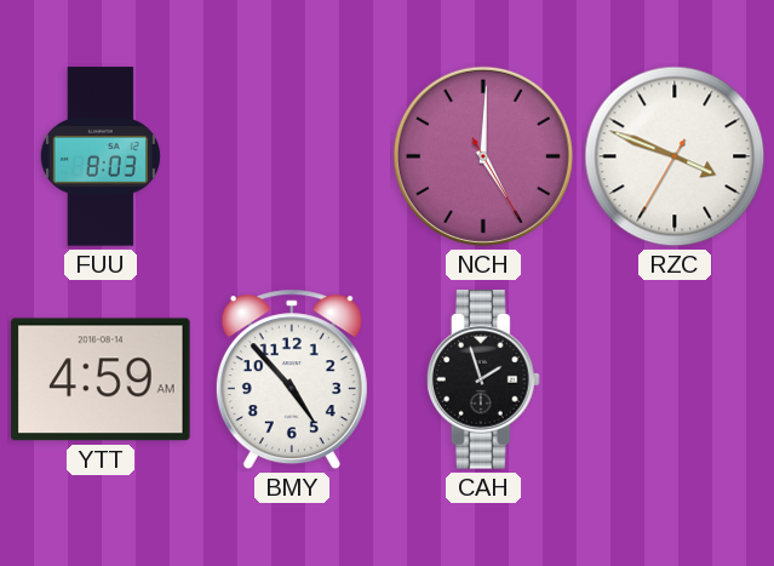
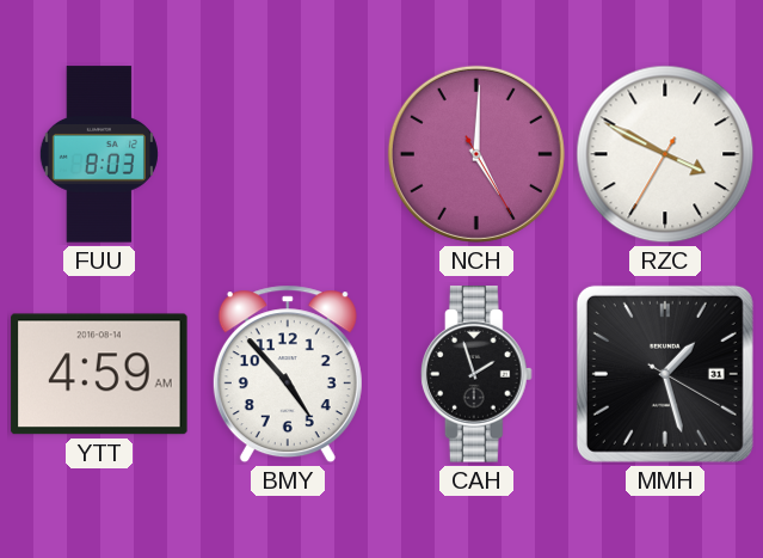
RZC: 3:48 -> 3:49
MMH: none -> 1:27
